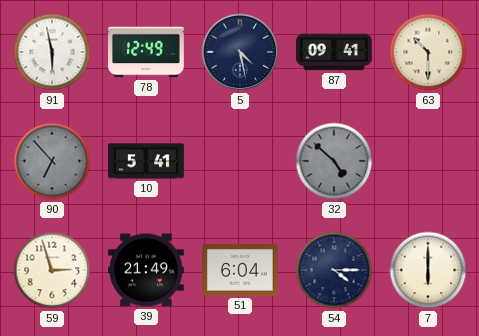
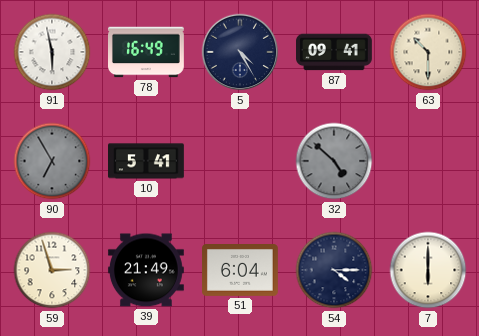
78: 12:49 -> 16:49
5: 4:28 -> 4:25
90: 6:53 -> 6:55
